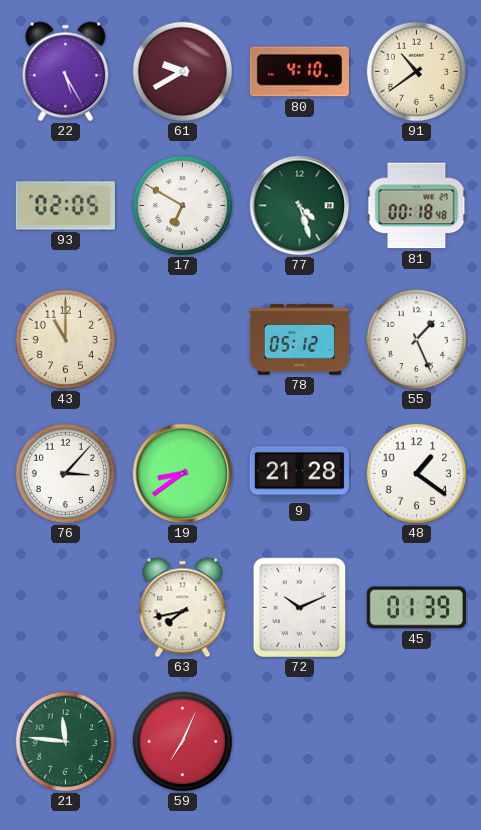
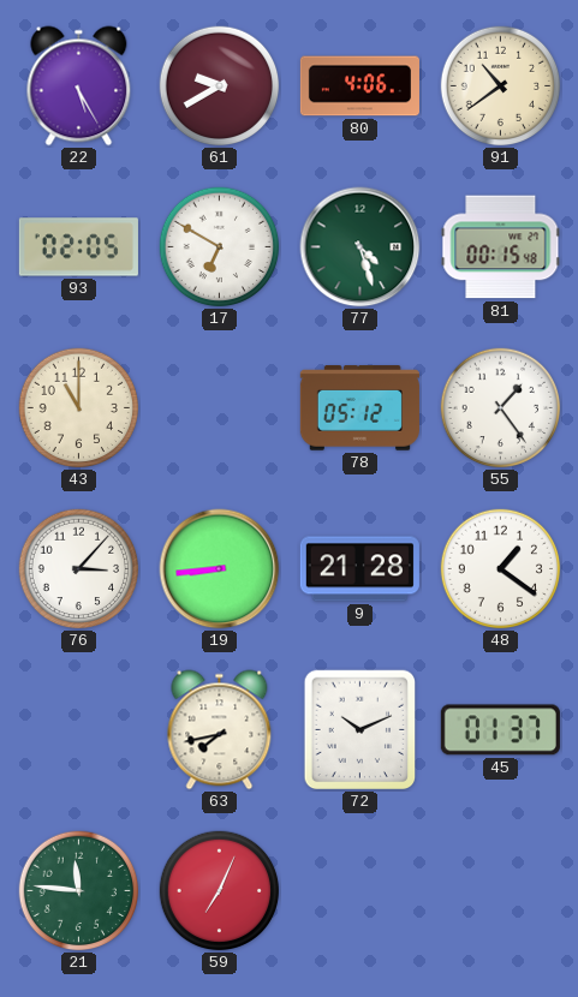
80: 4:10 -> 4:06
81: 00:18 -> 00:15
55: 1:26 -> 1:24
19: 8:39 -> 8:44
45: 01:39 -> 01:37
